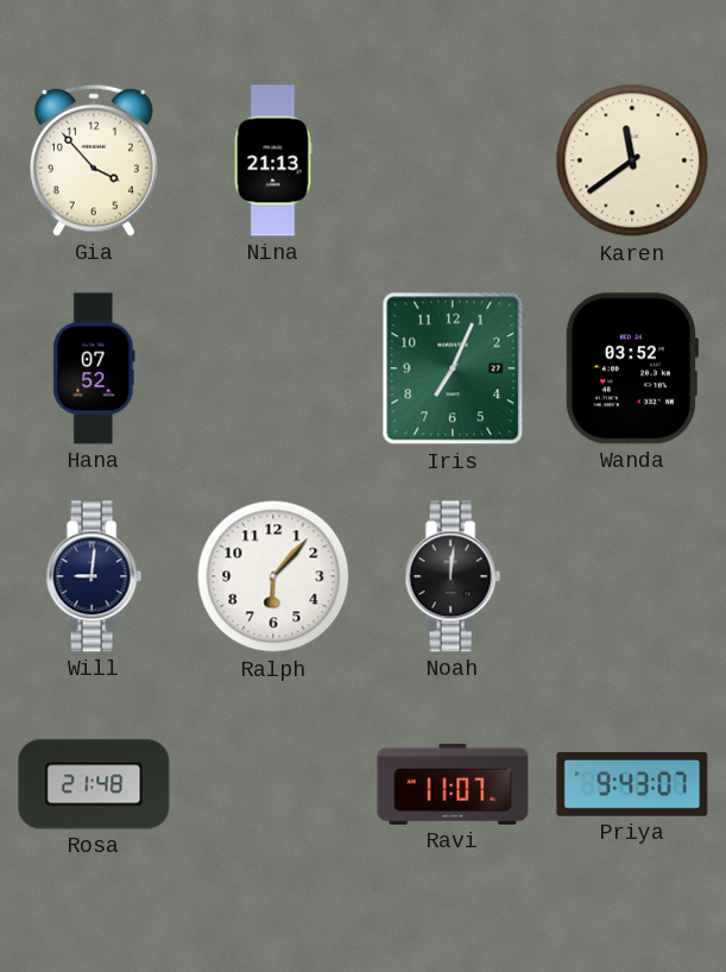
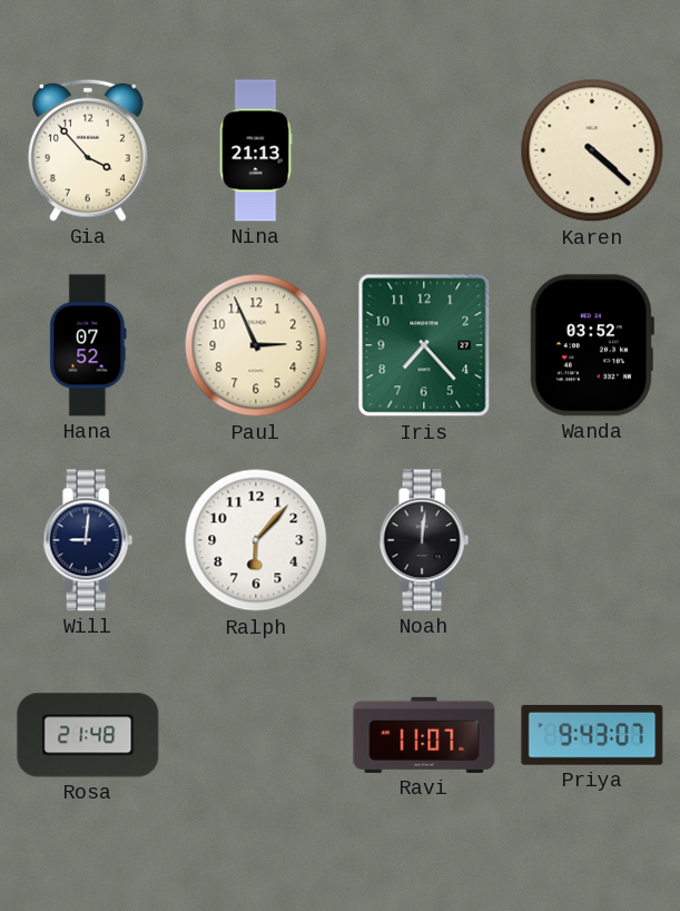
Karen: 11:39 -> 4:22
Paul: none -> 2:56
Iris: 7:04 -> 7:23
